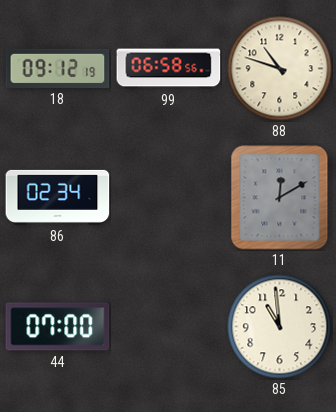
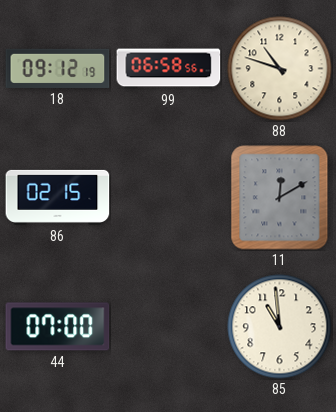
86: 02:34 -> 02:15
